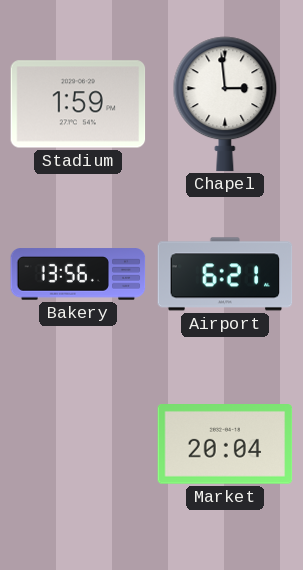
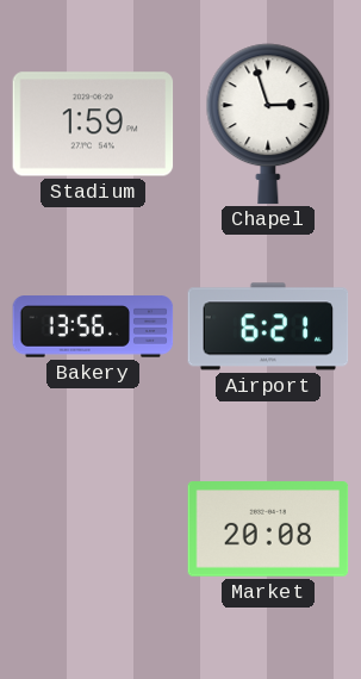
Chapel: 2:59 -> 2:57
Market: 20:04 -> 20:08
